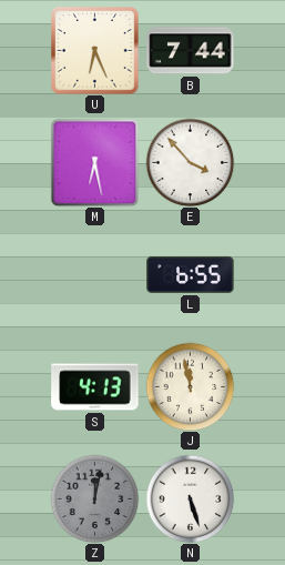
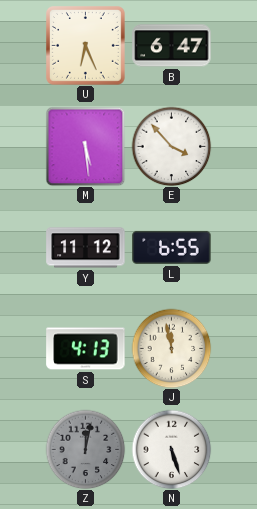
B: 7:44 -> 6:47
M: 6:28 -> 5:29
Y: none -> 11:12
